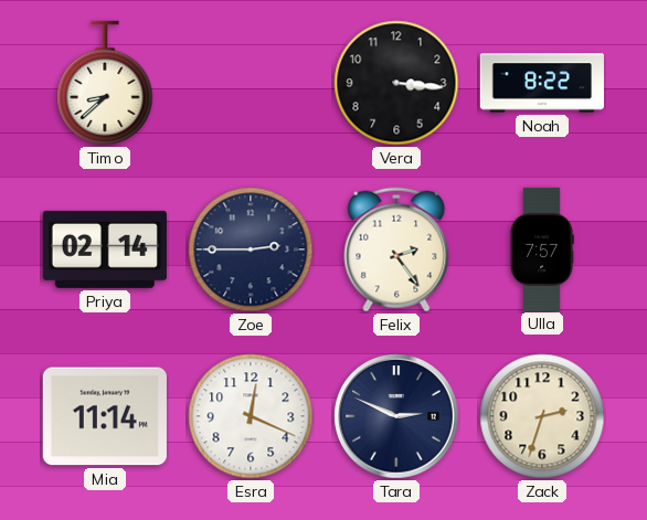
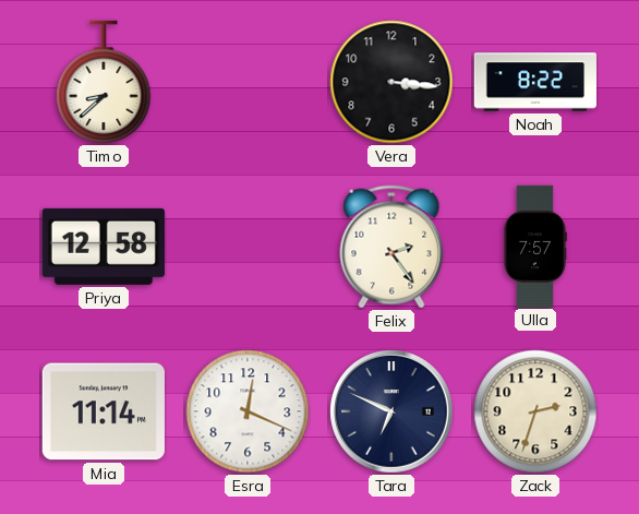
Priya: 02:14 -> 12:58
Zoe: 2:45 -> none
Tara: 2:49 -> 6:49
